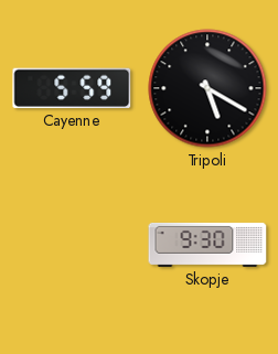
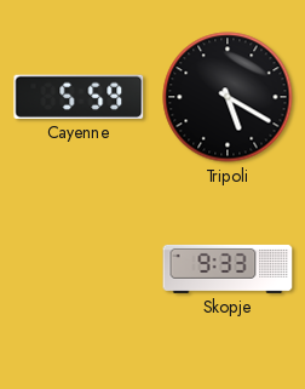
Skopje: 9:30 -> 9:33
